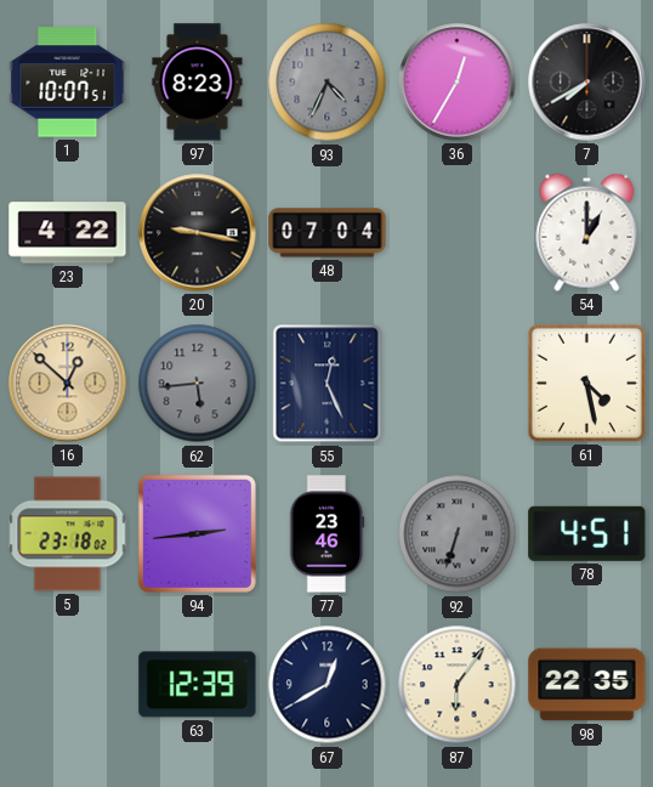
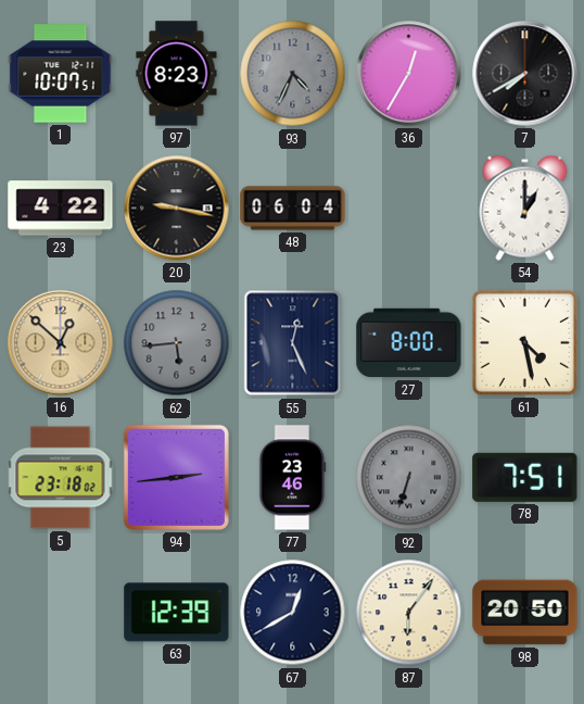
48: 07:04 -> 06:04
27: none -> 8:00
78: 4:51 -> 7:51
98: 22:35 -> 20:50
